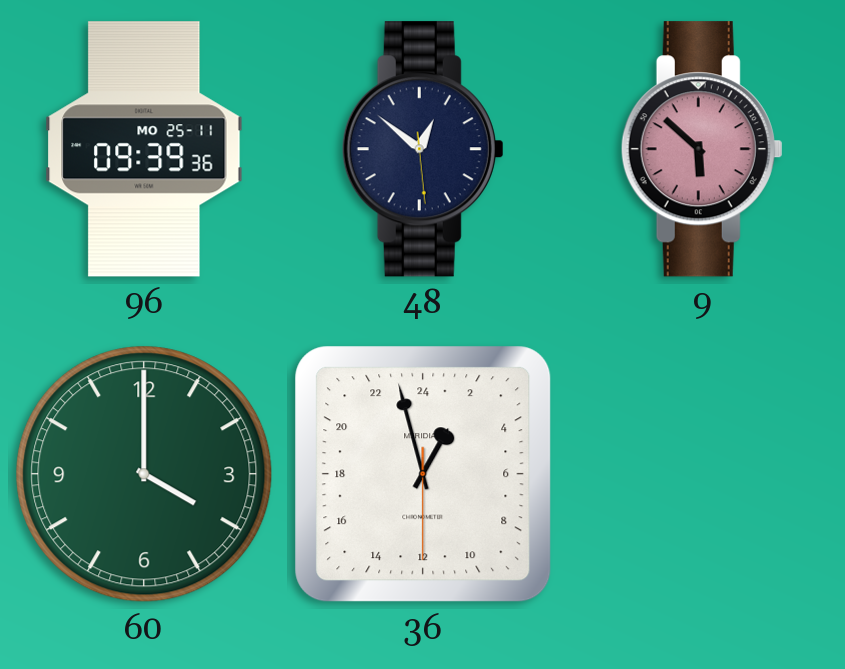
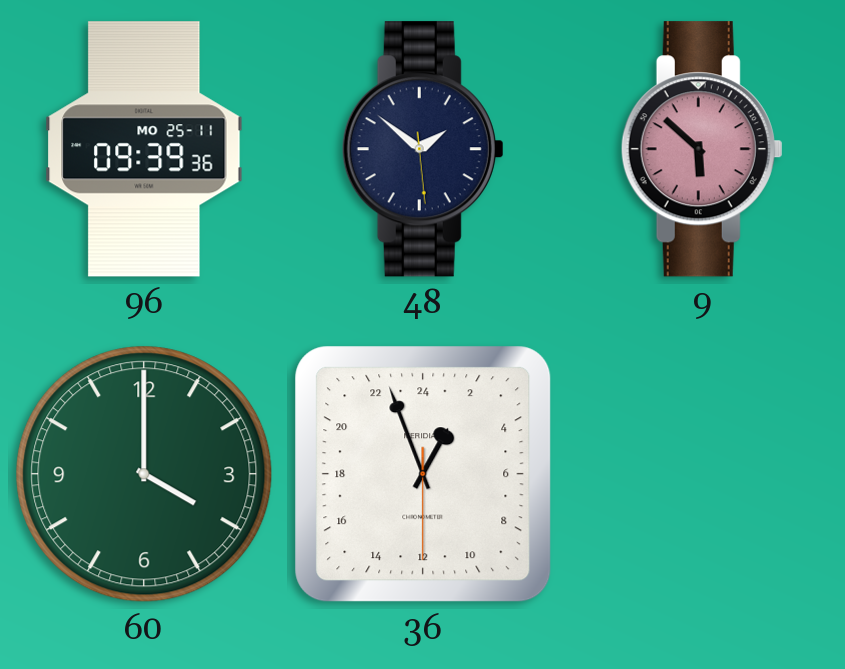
48: 12:51 -> 1:51
36: 1:57 -> 1:56
